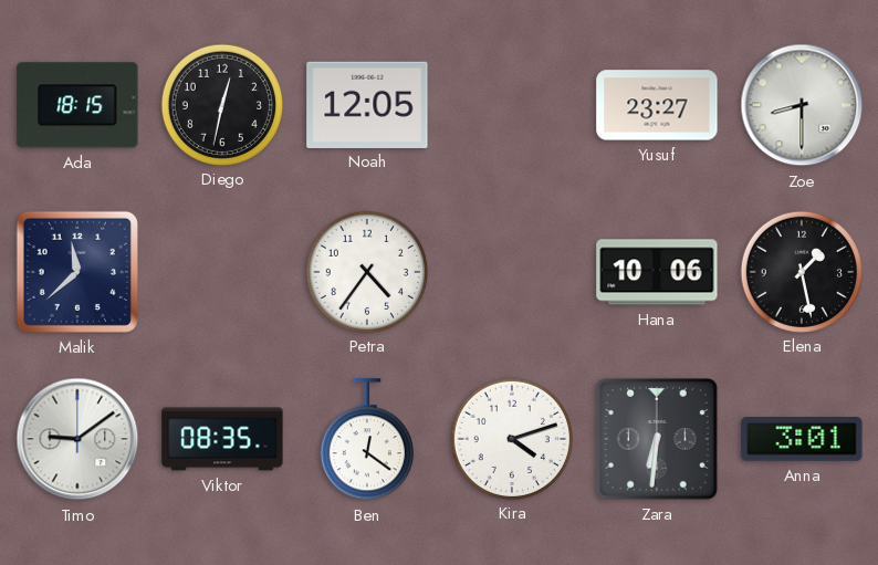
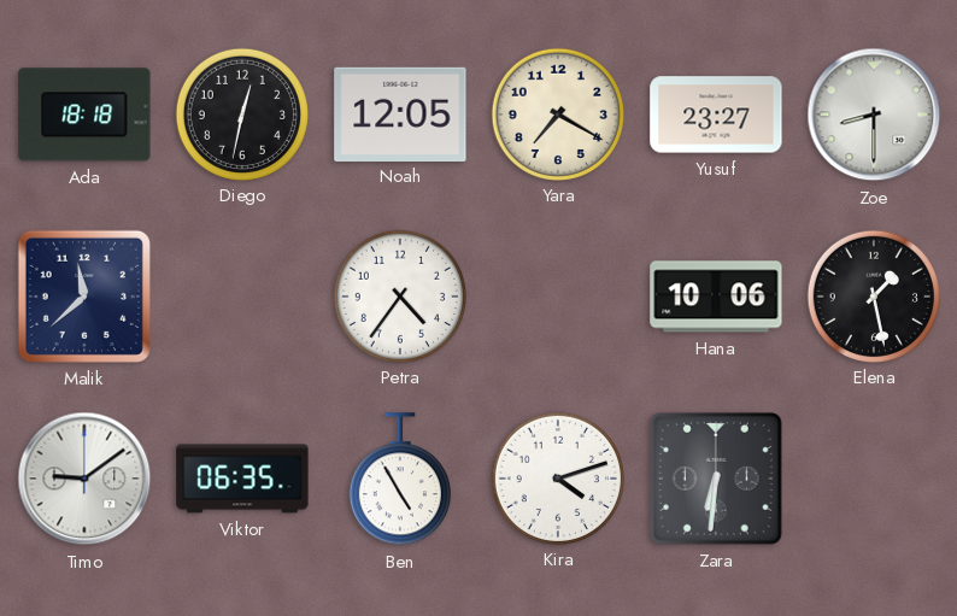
Ada: 18:15 -> 18:18
Yara: none -> 7:20
Viktor: 08:35 -> 06:35
Ben: 12:21 -> 4:55
Anna: 3:01 -> none
